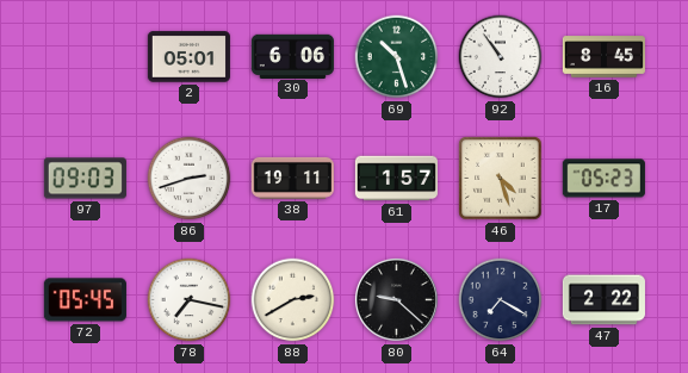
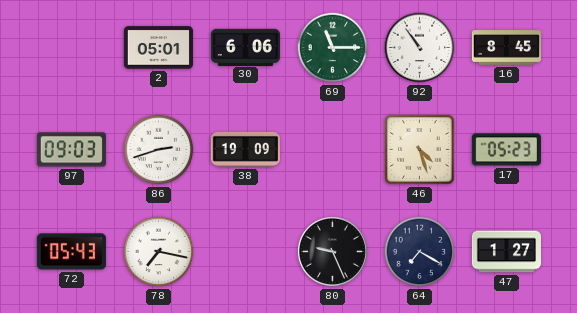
69: 10:27 -> 11:15
38: 19:11 -> 19:09
61: 1:57 -> none
72: 05:45 -> 05:43
88: 2:40 -> none
80: 9:22 -> 9:26
47: 2:22 -> 1:27
